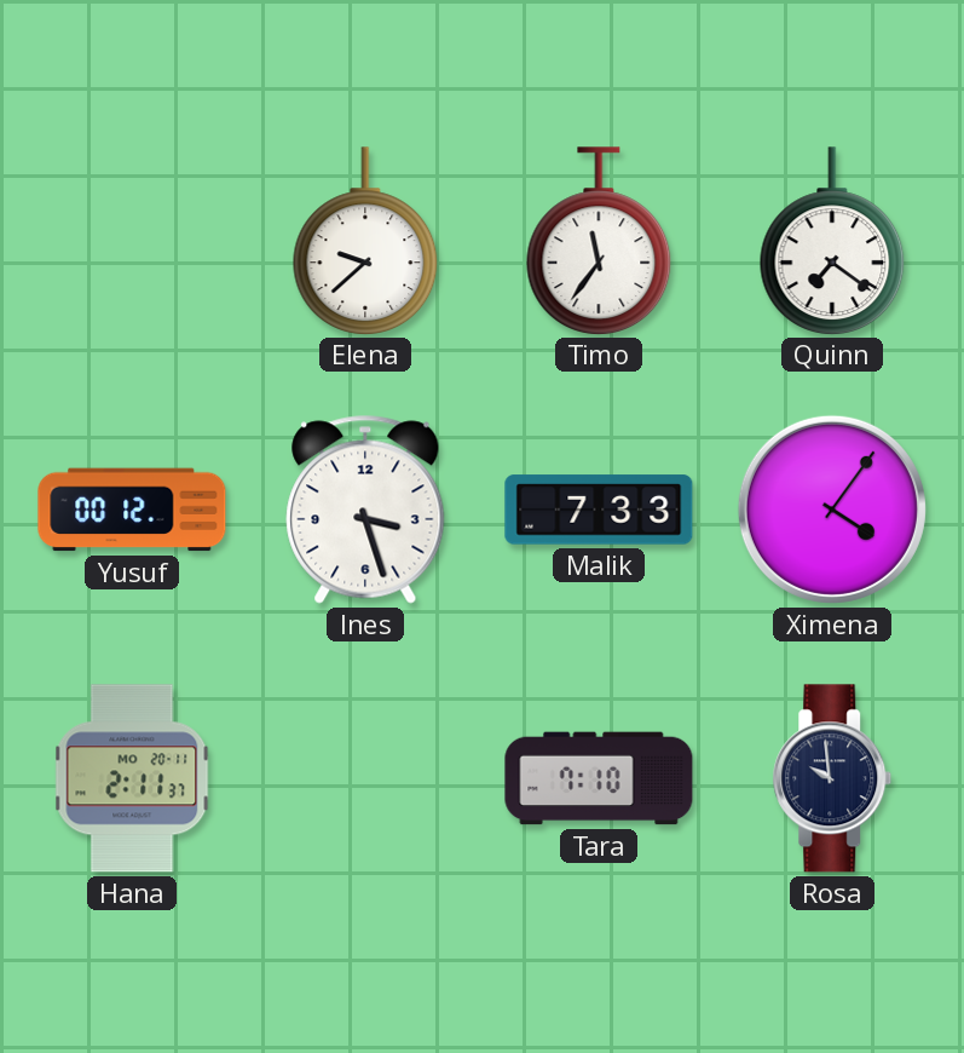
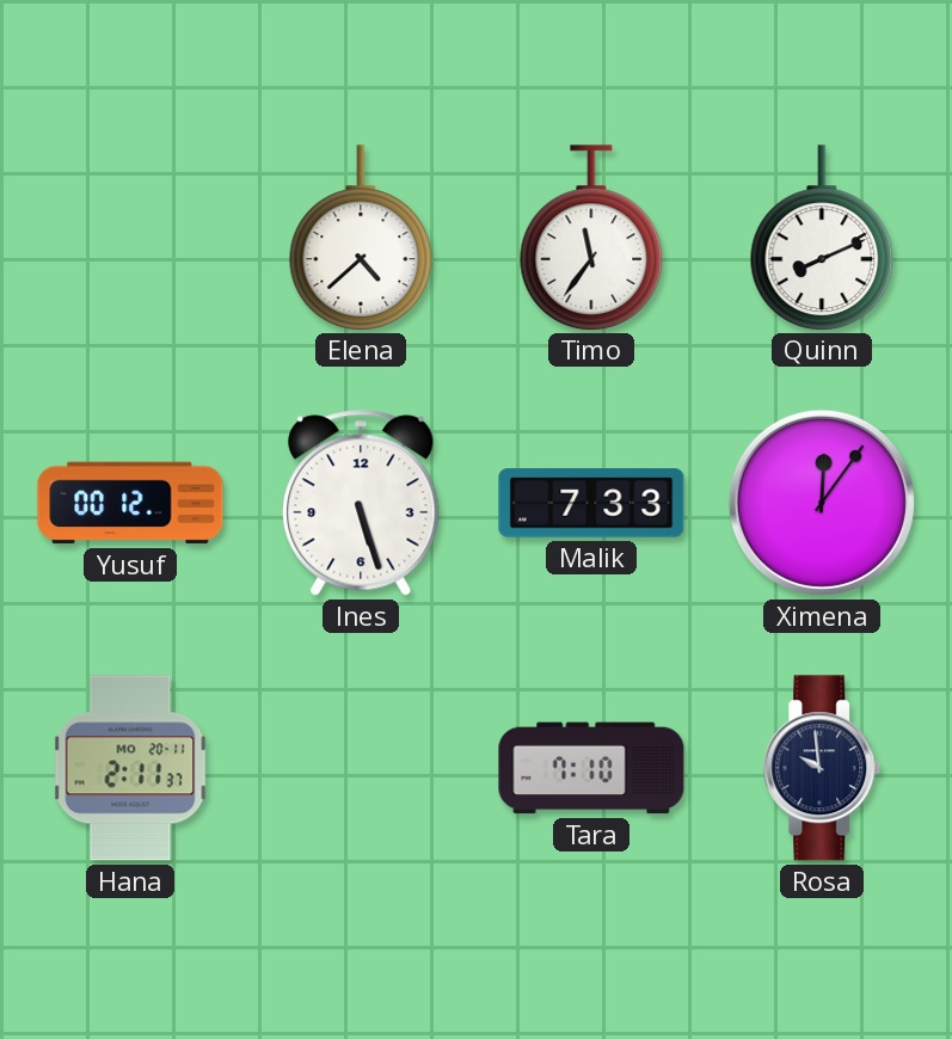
Elena: 9:38 -> 4:38
Quinn: 7:21 -> 8:11
Ines: 3:27 -> 5:27
Ximena: 4:06 -> 12:06
